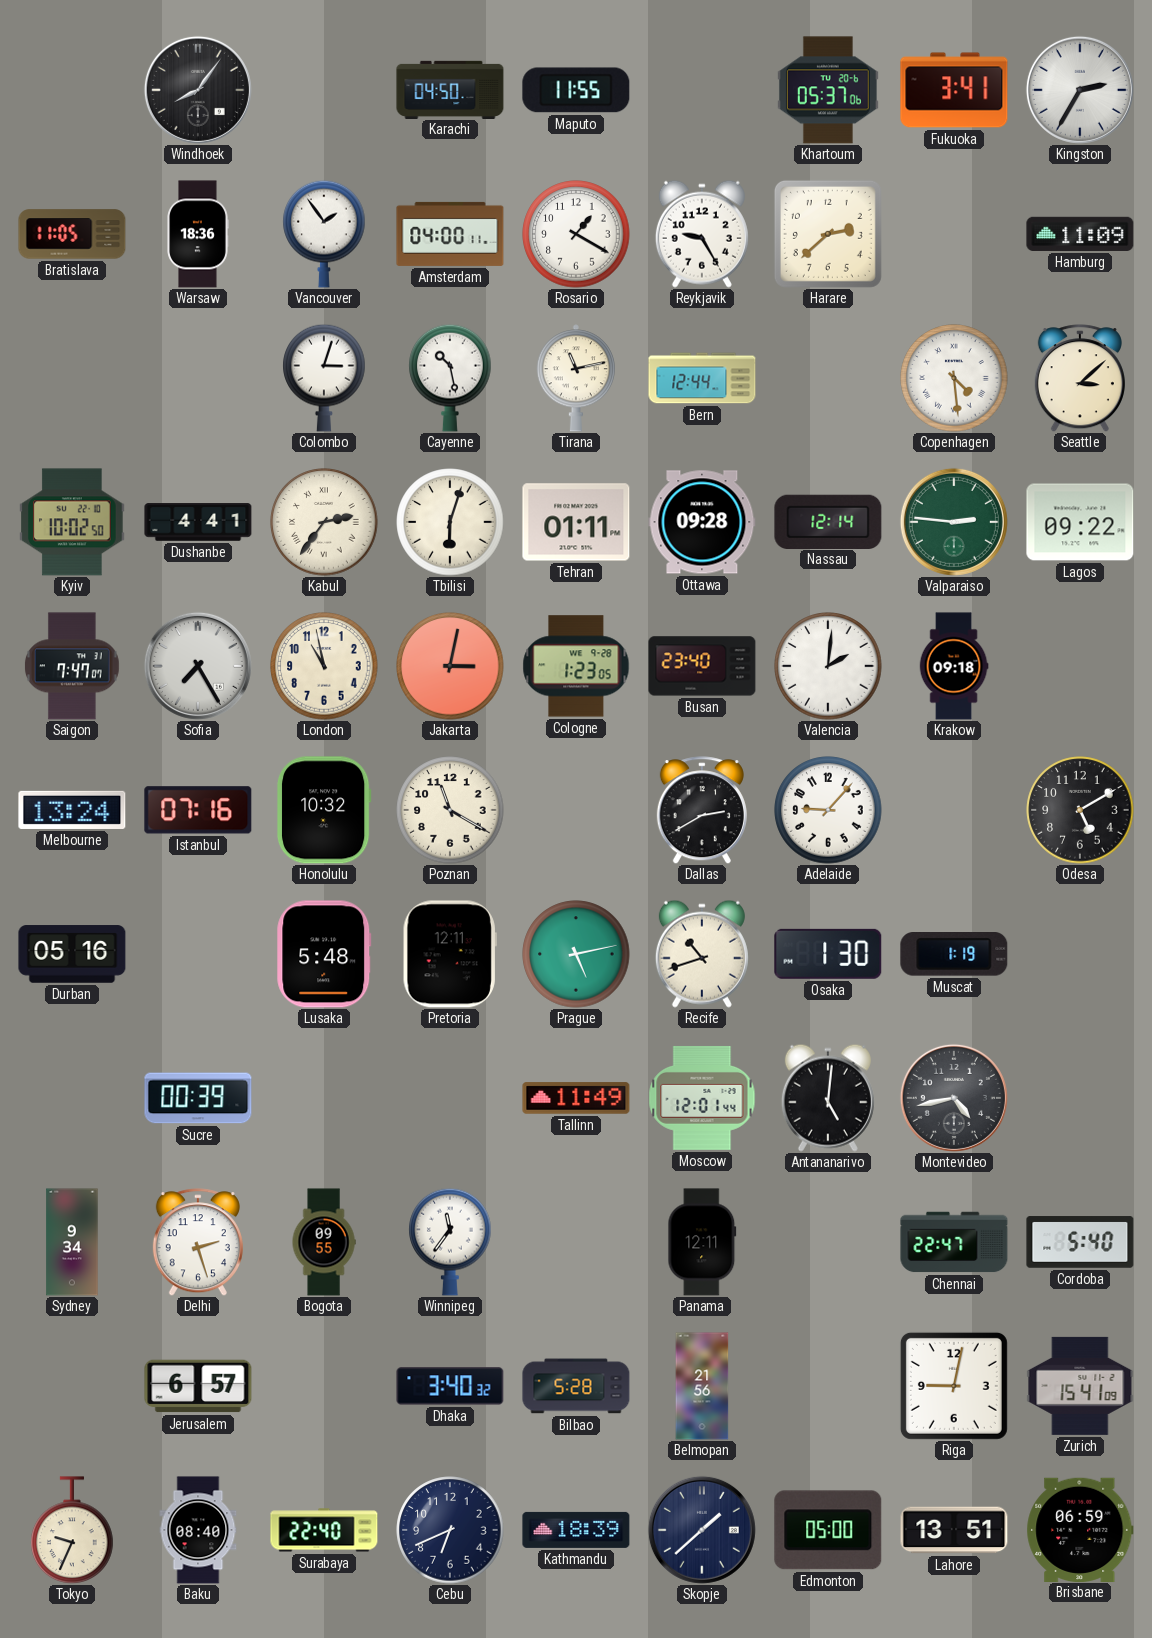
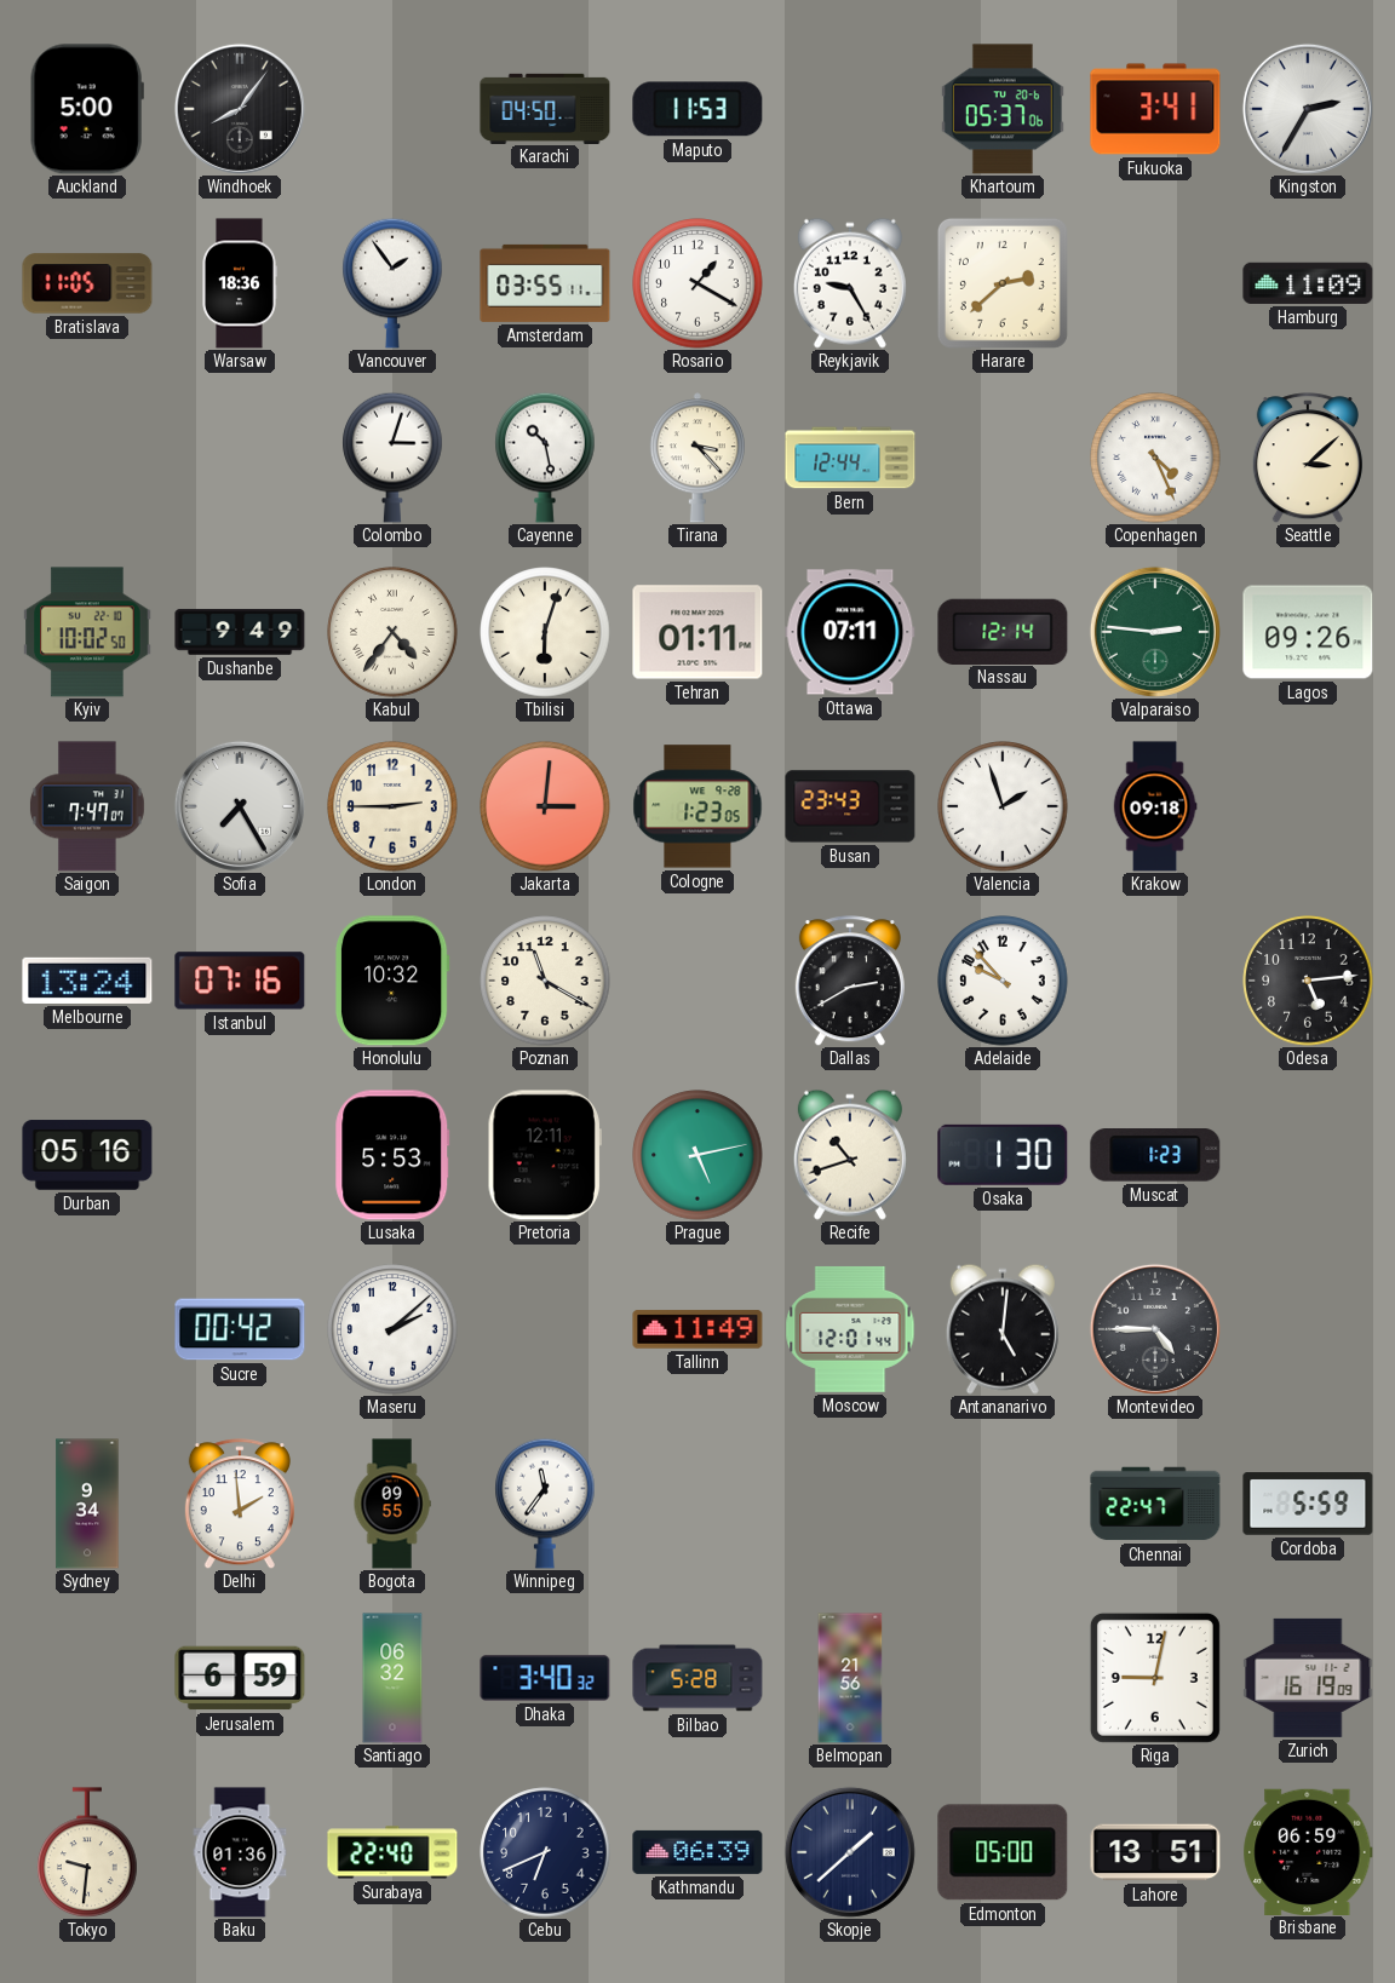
Auckland: none -> 5:00
Maputo: 11:55 -> 11:53
Amsterdam: 04:00 -> 03:55
Tirana: 11:13 -> 3:23
Copenhagen: 4:29 -> 4:26
Dushanbe: 4:41 -> 9:49
Kabul: 2:36 -> 4:36
Ottawa: 09:28 -> 07:11
Lagos: 09:22 -> 09:26
London: 10:58 -> 2:45
Jakarta: 3:02 -> 3:01
Busan: 23:40 -> 23:43
Valencia: 2:01 -> 1:57
Adelaide: 9:07 -> 9:53
Odesa: 5:10 -> 5:14
Lusaka: 5:48 -> 5:53
Muscat: 1:19 -> 1:23
Sucre: 00:39 -> 00:42
Maseru: none -> 2:08
Montevideo: 4:43 -> 4:45
Delhi: 2:27 -> 1:59
Panama: 12:11 -> none
Cordoba: 5:40 -> 5:59
Jerusalem: 6:57 -> 6:59
Santiago: none -> 06:32
Zurich: 15:41 -> 16:19
Tokyo: 9:34 -> 9:31
Baku: 08:40 -> 01:36
Kathmandu: 18:39 -> 06:39
